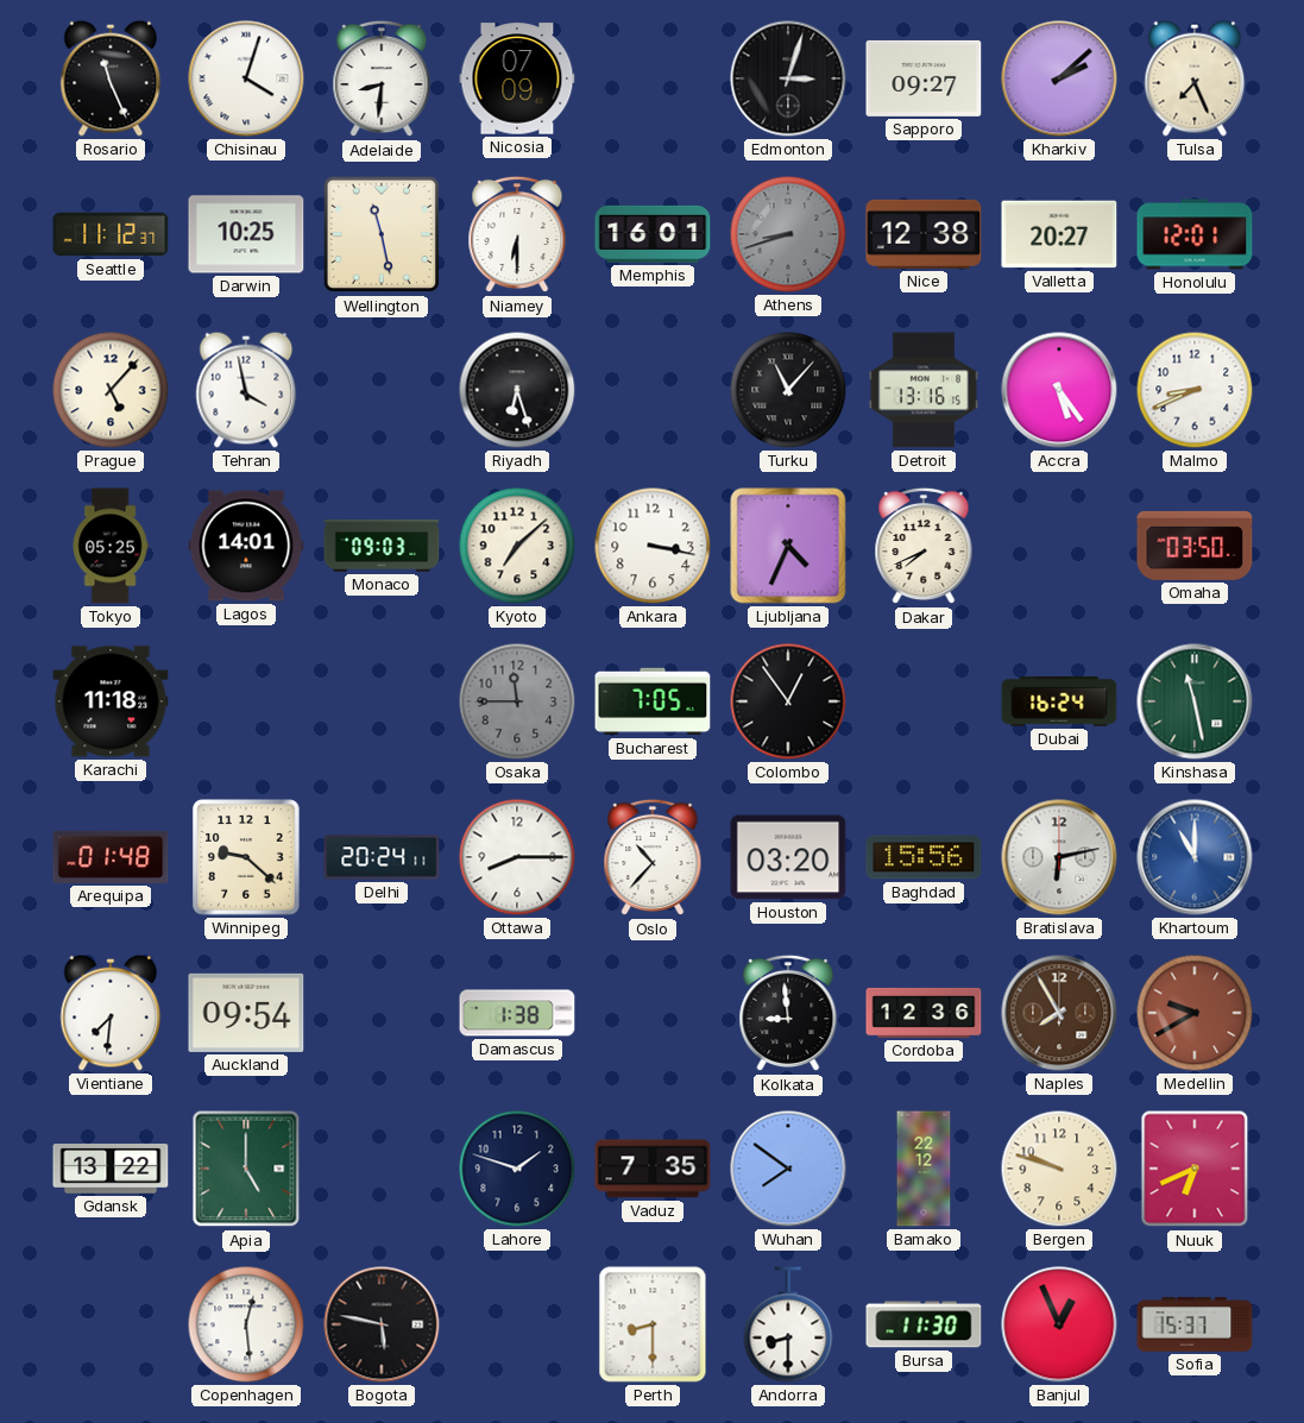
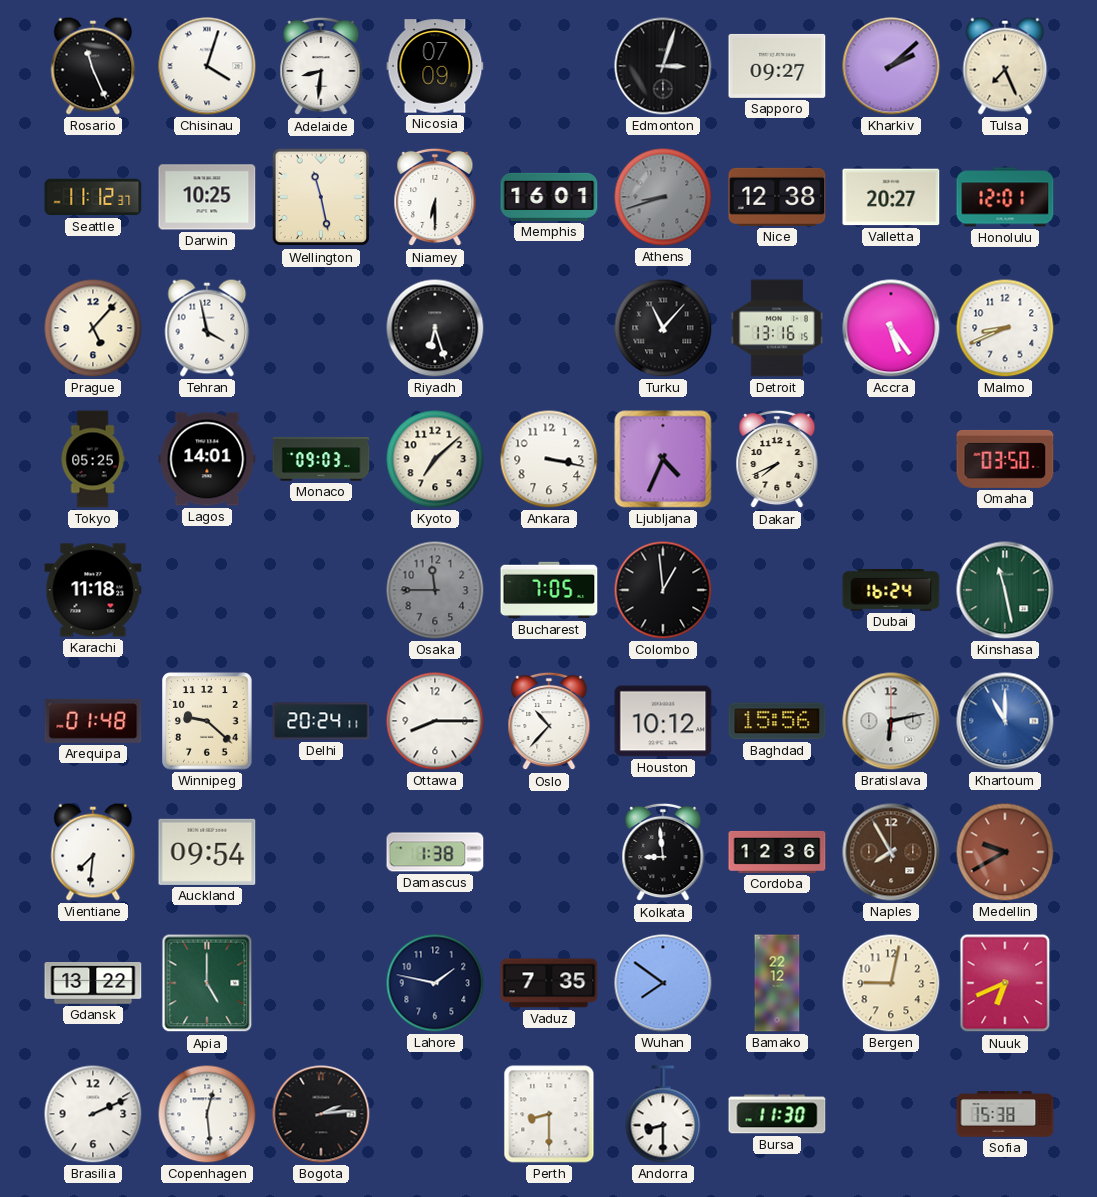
Colombo: 12:54 -> 12:59
Houston: 03:20 -> 10:12
Lahore: 1:48 -> 1:47
Bergen: 9:48 -> 9:02
Brasilia: none -> 2:11
Bogota: 5:47 -> 2:14
Banjul: 12:56 -> none
Sofia: 15:37 -> 15:38
